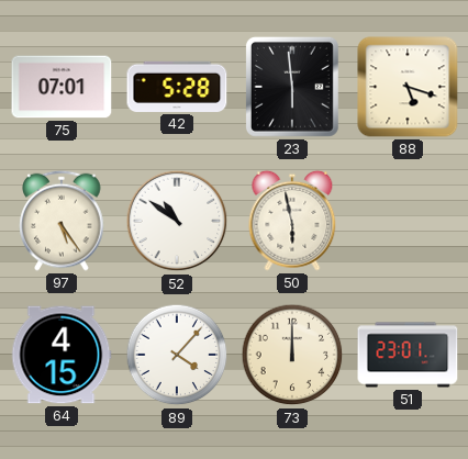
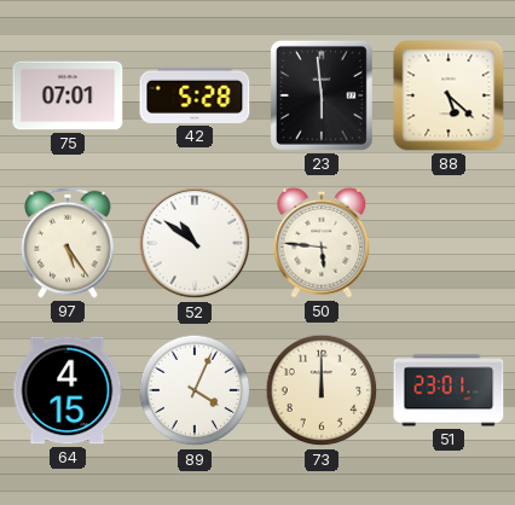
88: 5:18 -> 5:22
50: 5:58 -> 5:46
89: 4:07 -> 4:04
